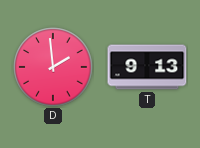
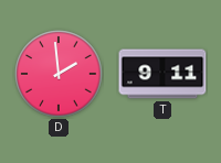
T: 9:13 -> 9:11
